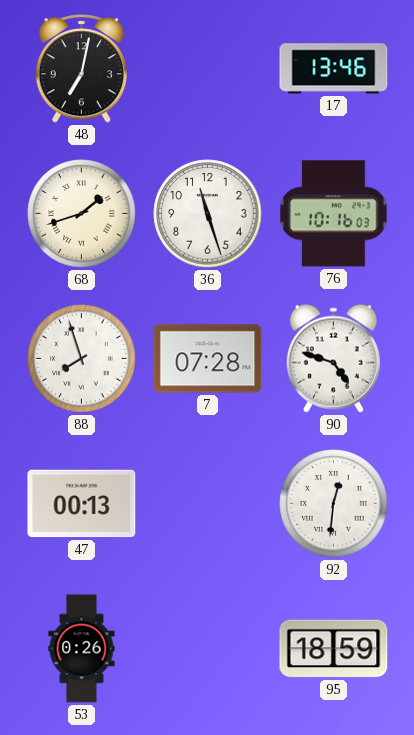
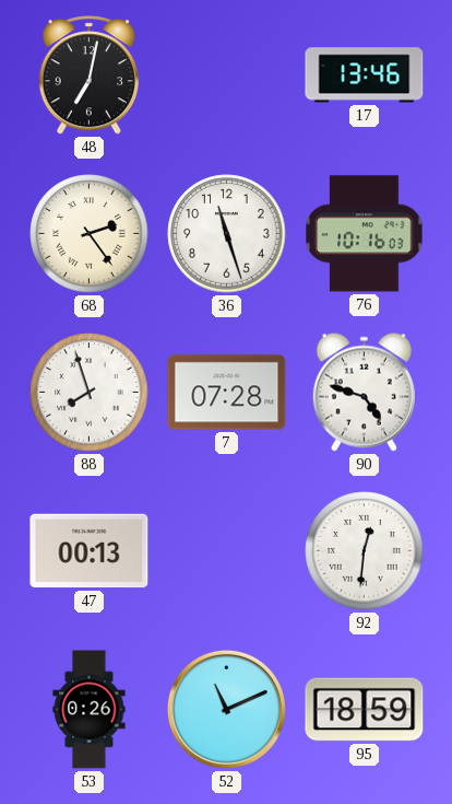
68: 1:42 -> 2:24
52: none -> 11:11
